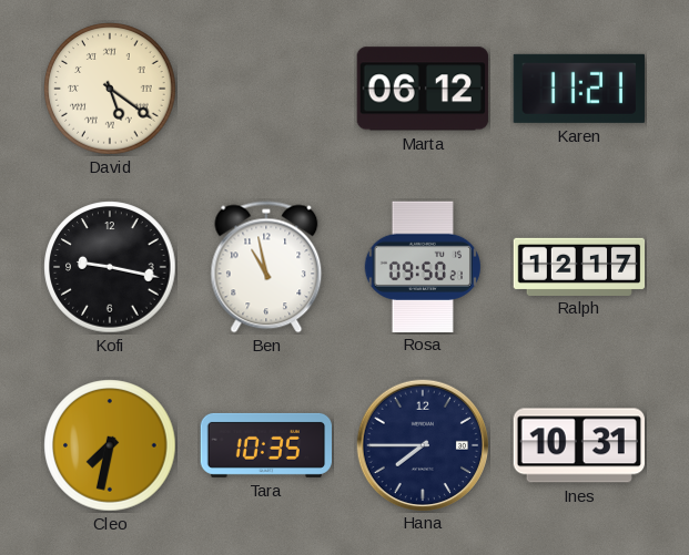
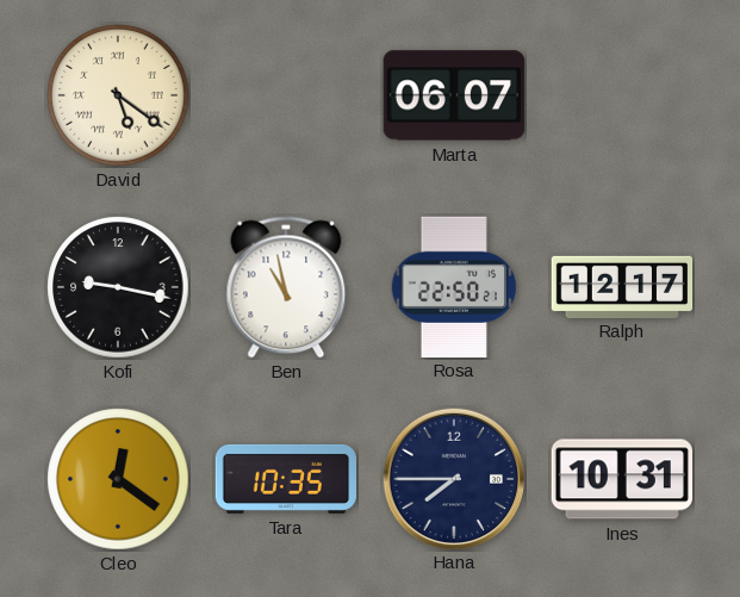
Marta: 06:12 -> 06:07
Karen: 11:21 -> none
Rosa: 09:50 -> 22:50
Cleo: 7:32 -> 12:21
